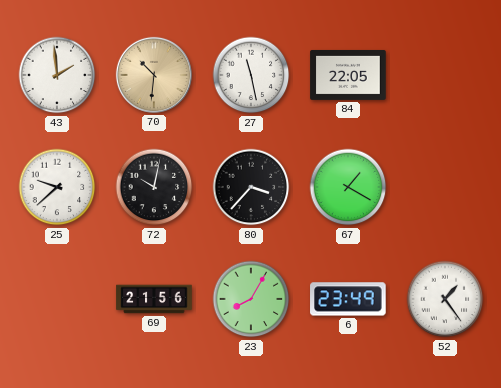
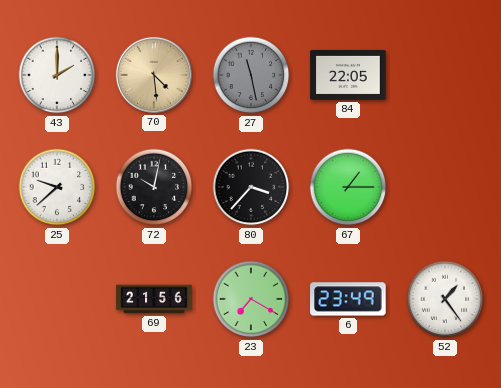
43: 1:59 -> 2:00
70: 10:31 -> 4:29
27 dial: white -> grey
67: 1:20 -> 1:15
23: 8:05 -> 7:20
